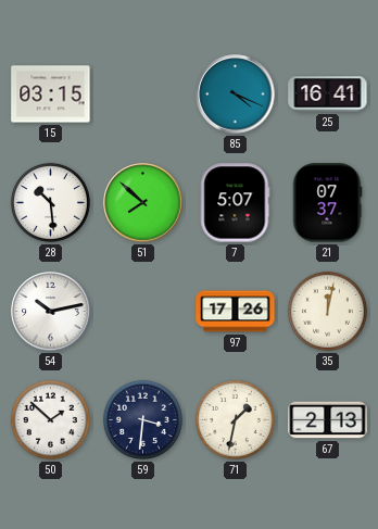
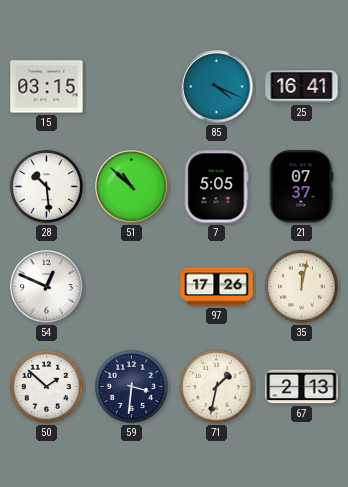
51: 7:52 -> 10:52
7: 5:07 -> 5:05
54: 10:13 -> 12:49
